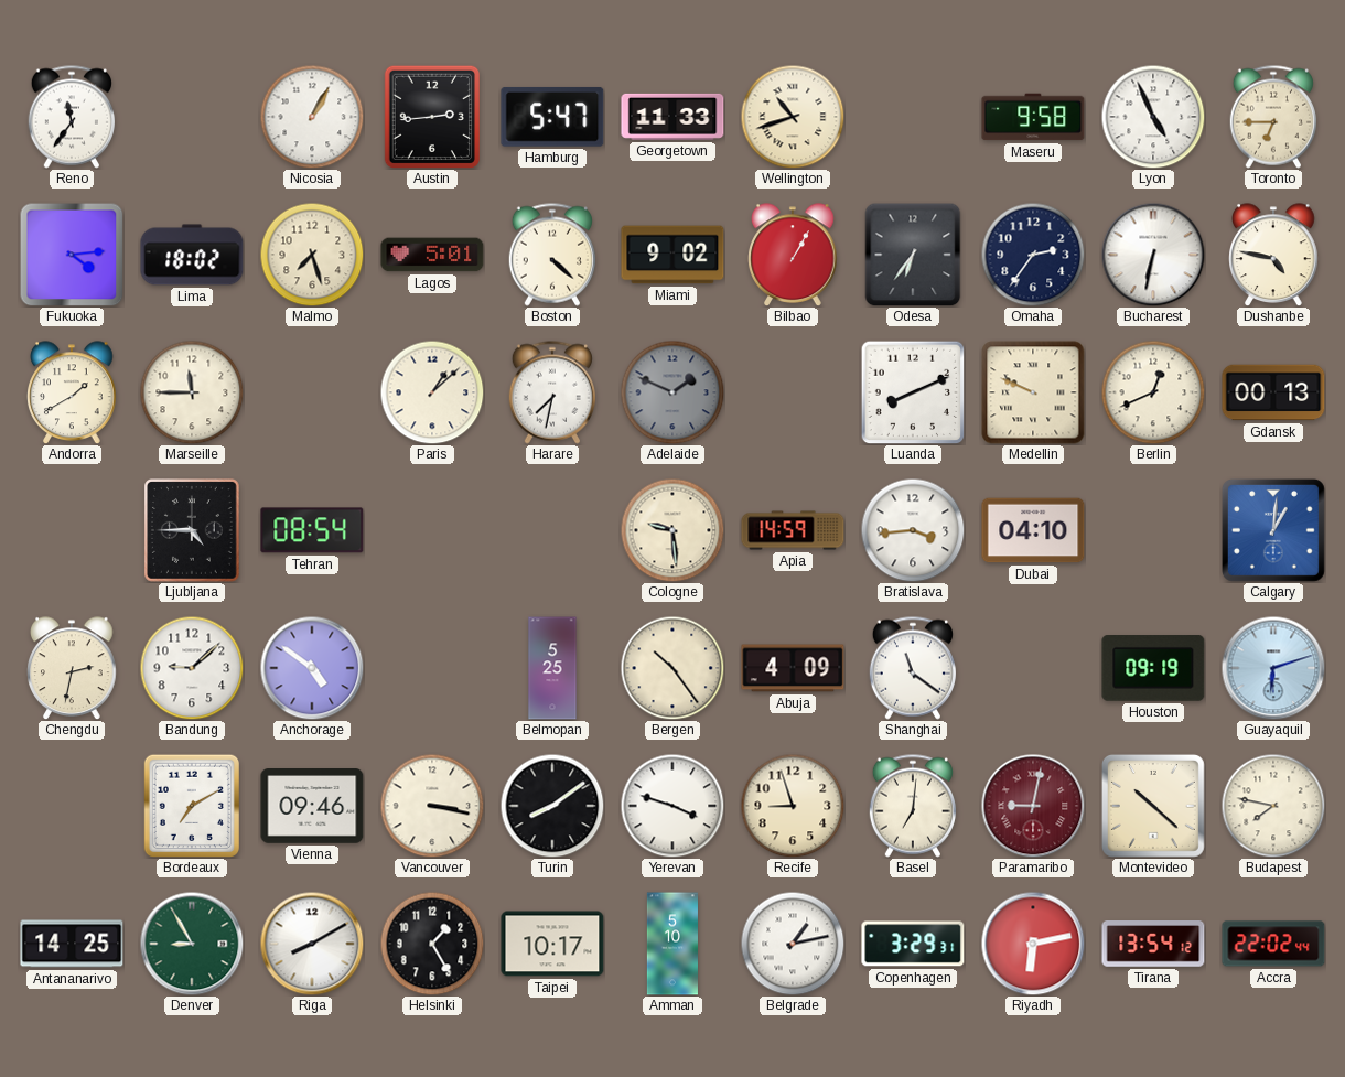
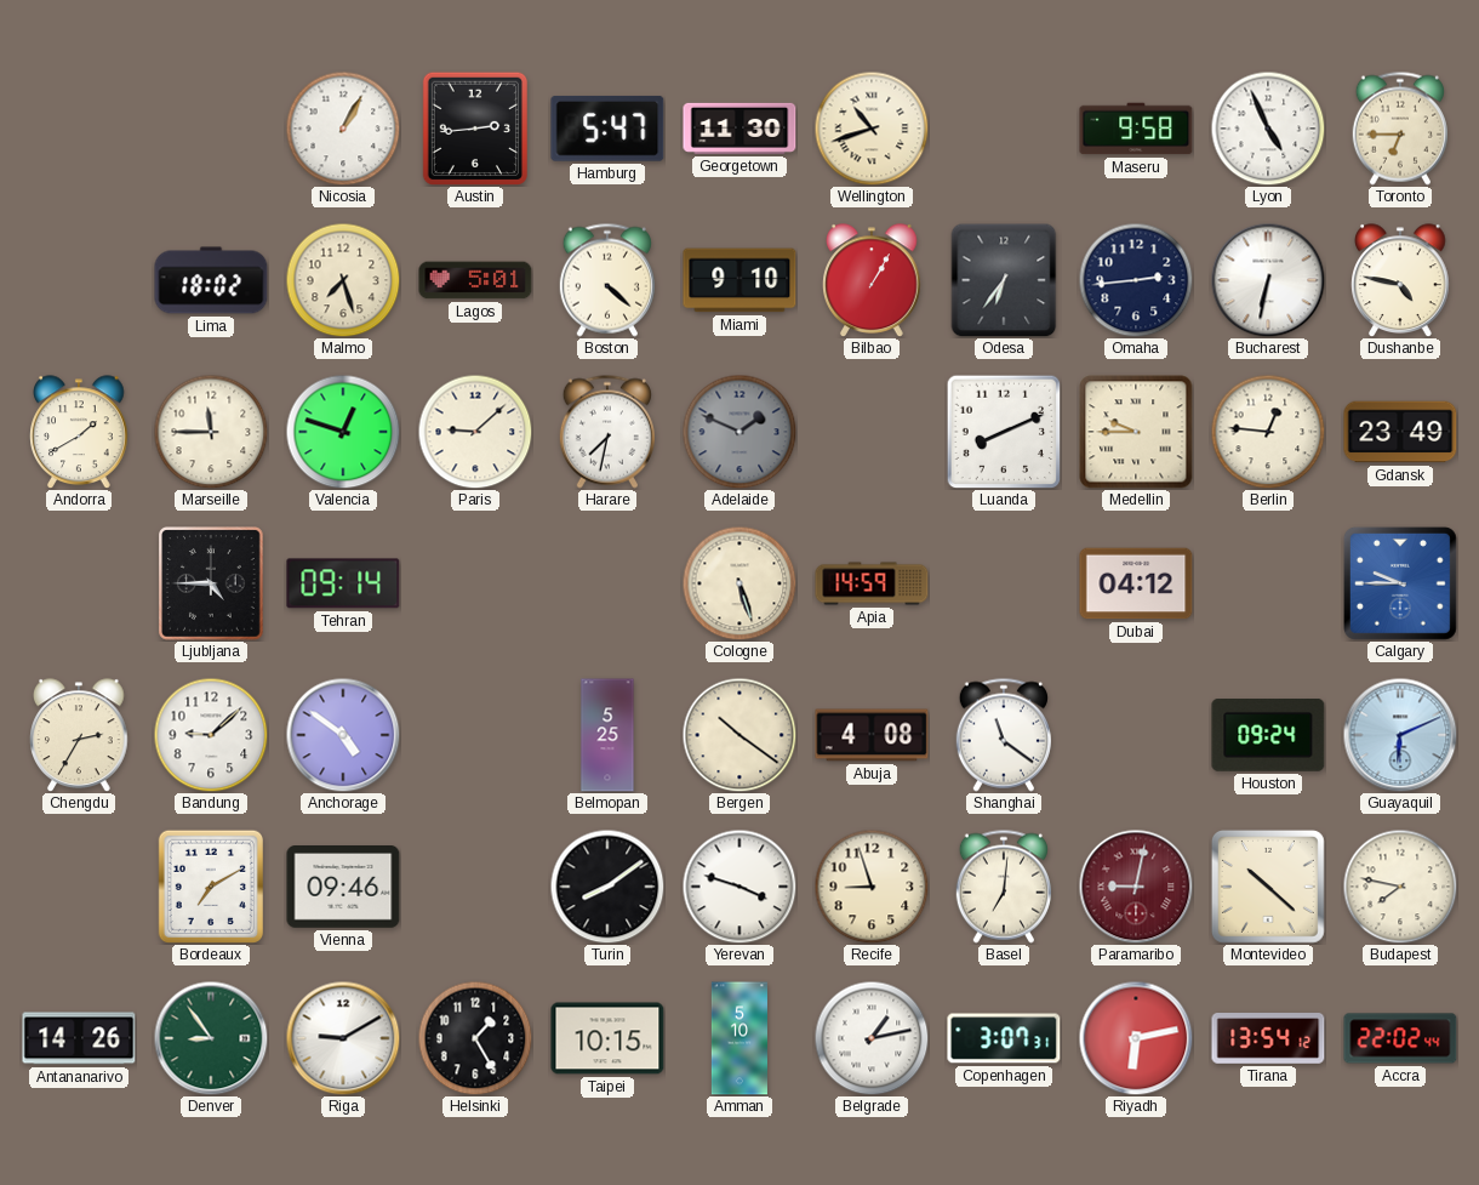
Reno: 11:36 -> none
Georgetown: 11:33 -> 11:30
Fukuoka: 4:14 -> none
Miami: 9:02 -> 9:10
Omaha: 2:36 -> 2:44
Valencia: none -> 12:48
Paris: 1:08 -> 9:08
Medellin: 9:49 -> 9:45
Berlin: 12:41 -> 12:46
Gdansk: 00:13 -> 23:49
Tehran: 08:54 -> 09:14
Cologne: 9:29 -> 5:27
Bratislava: 3:44 -> none
Dubai: 04:10 -> 04:12
Calgary: 1:01 -> 9:45
Chengdu: 2:32 -> 2:35
Bergen: 10:24 -> 10:21
Abuja: 4:09 -> 4:08
Houston: 09:19 -> 09:24
Guayaquil: 6:12 -> 6:11
Vancouver: 3:17 -> none
Antananarivo: 14:25 -> 14:26
Denver: 8:55 -> 8:54
Riga: 8:10 -> 9:10
Taipei: 10:17 -> 10:15
Copenhagen: 3:29 -> 3:07
